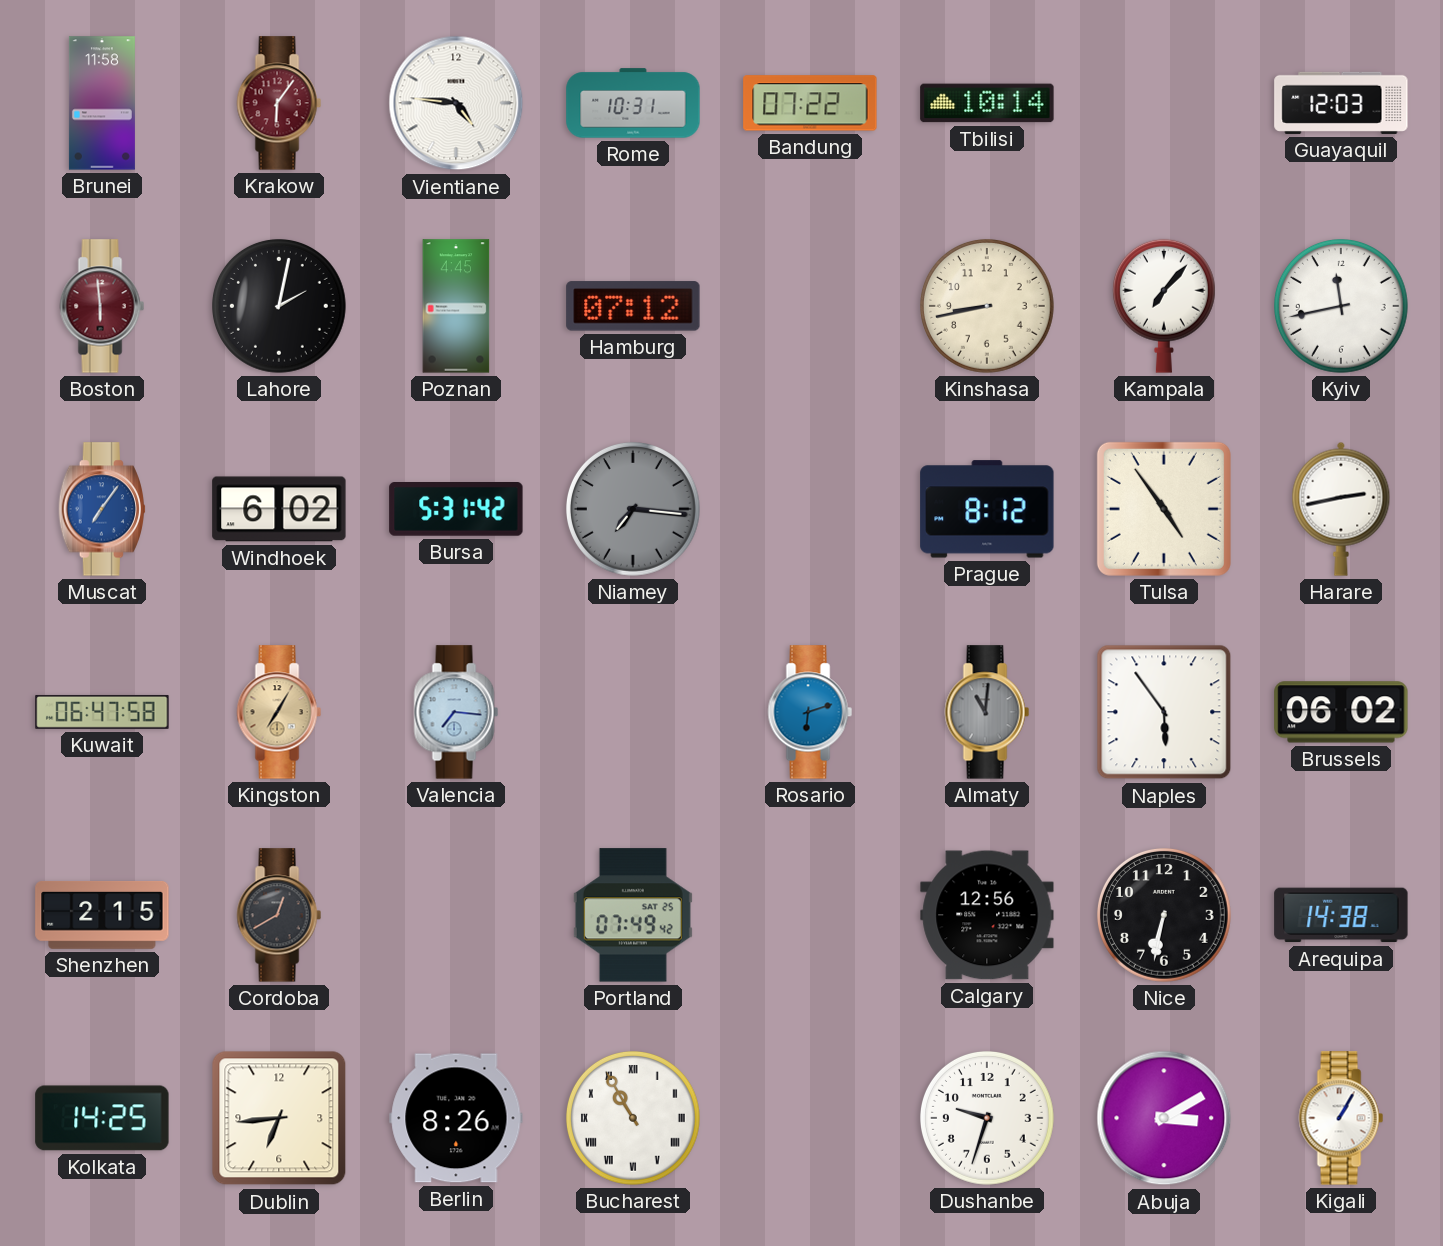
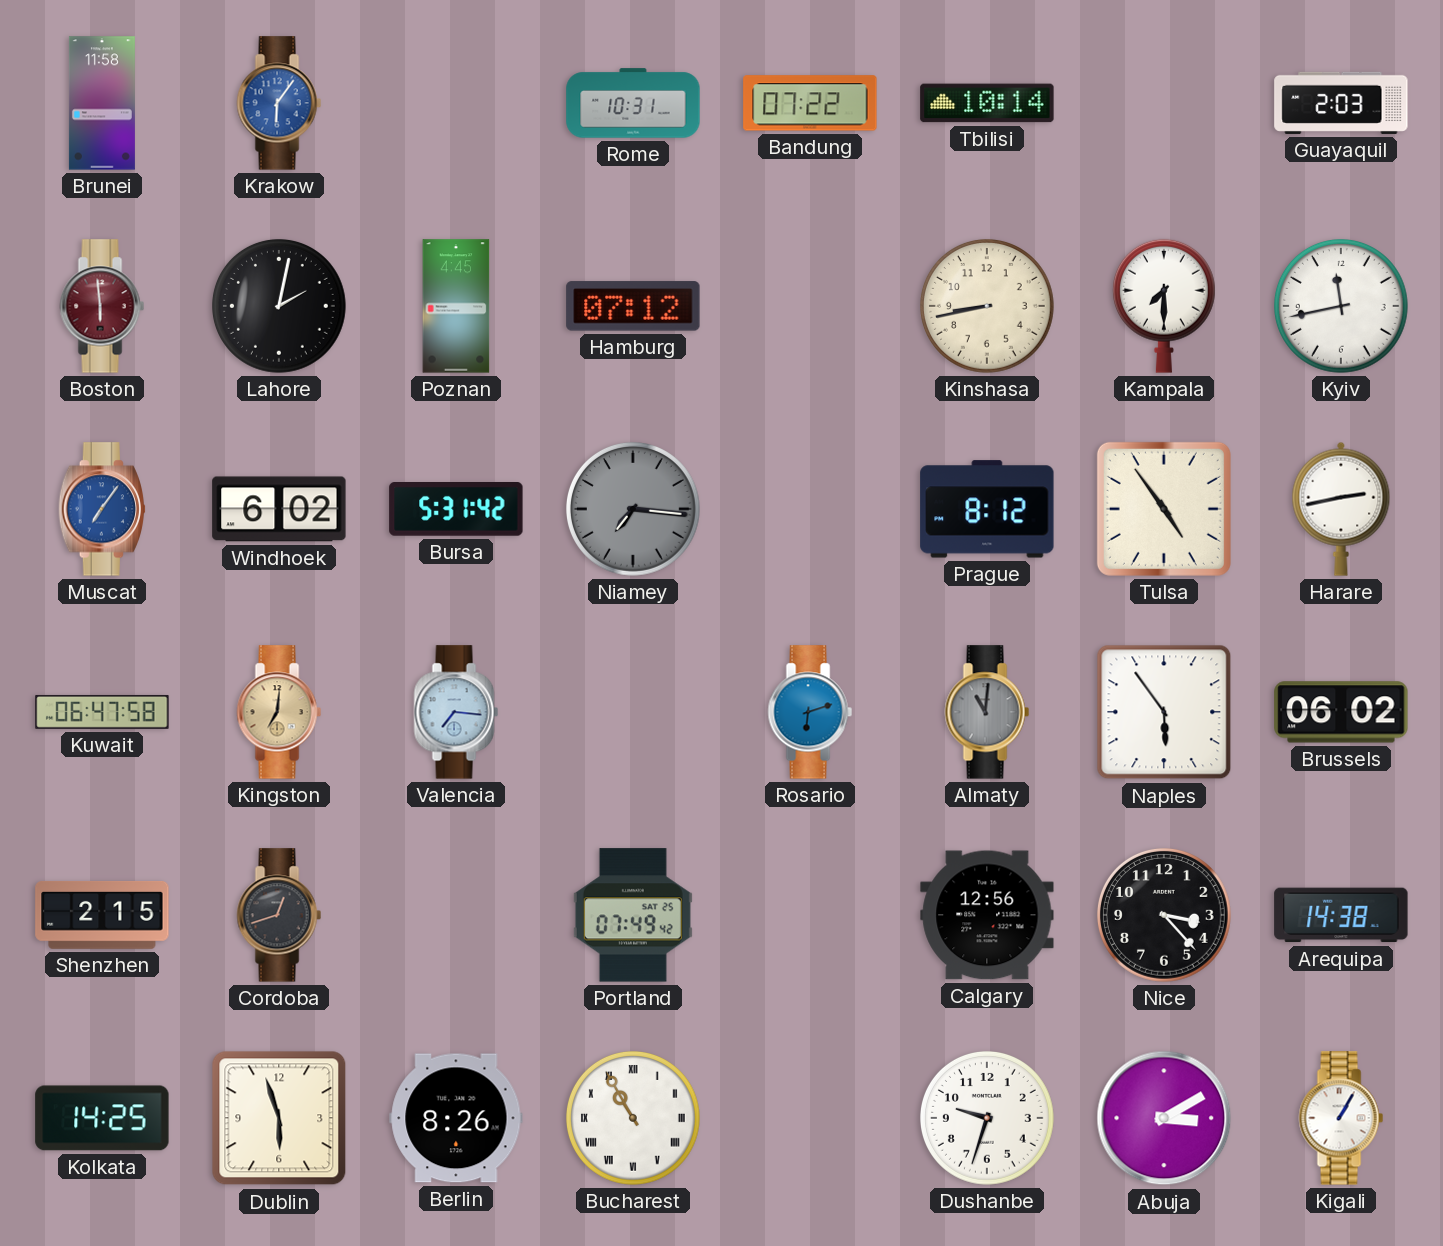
Krakow dial: burgundy -> blue
Vientiane: 4:46 -> none
Guayaquil: 12:03 -> 2:03
Kampala: 7:07 -> 7:30
Kingston: 7:05 -> 7:01
Cordoba: 12:40 -> 12:42
Nice: 6:32 -> 3:23
Dublin: 6:44 -> 5:57
